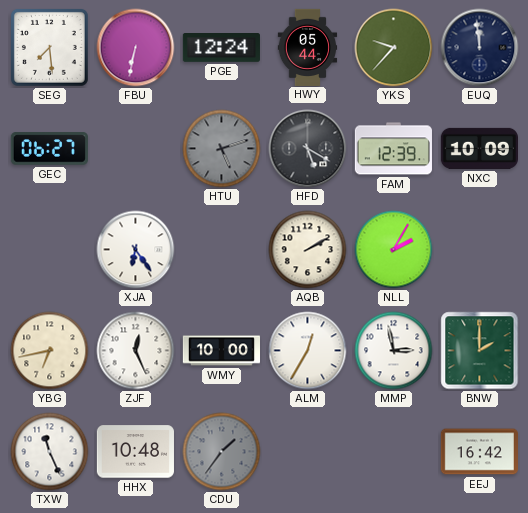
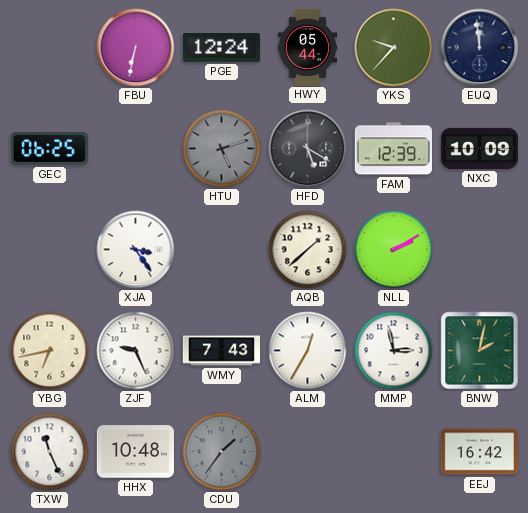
SEG: 7:29 -> none
GEC: 06:27 -> 06:25
XJA: 6:24 -> 3:24
AQB: 2:10 -> 1:38
NLL: 2:05 -> 2:10
ZJF: 12:26 -> 9:26
WMY: 10:00 -> 7:43
BNW: 2:00 -> 2:02
